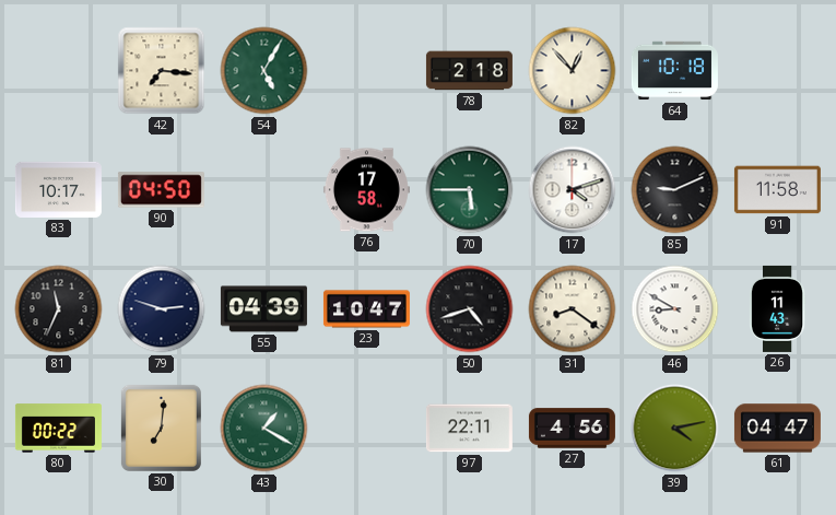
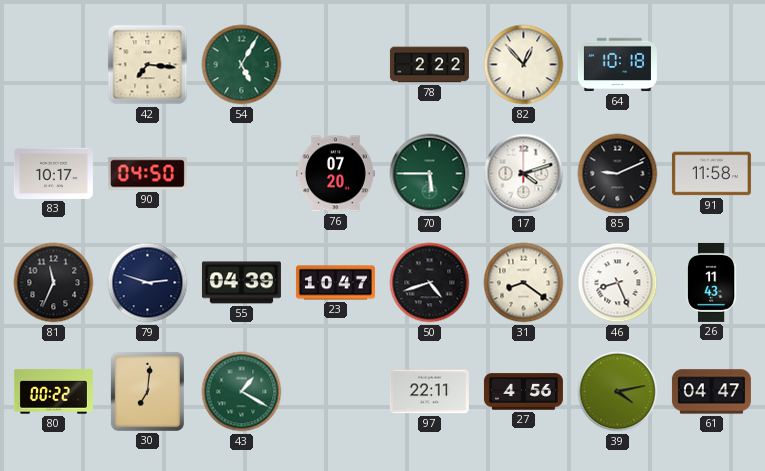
78: 2:18 -> 2:22
76: 17:58 -> 07:20
46: 8:50 -> 8:26
